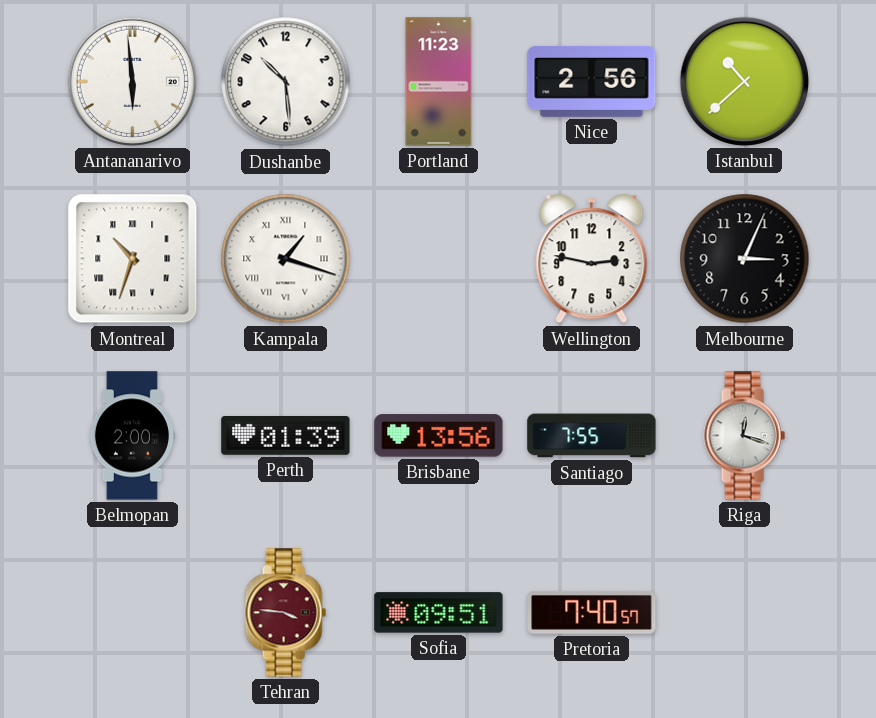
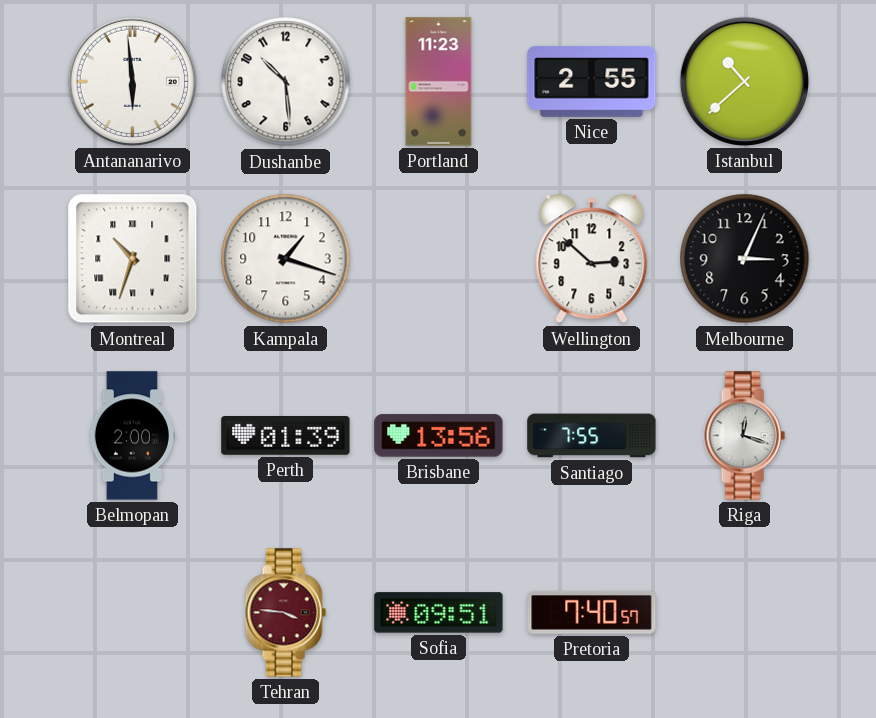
Nice: 2:56 -> 2:55
Kampala numerals: Roman -> Arabic
Wellington: 2:47 -> 2:52
